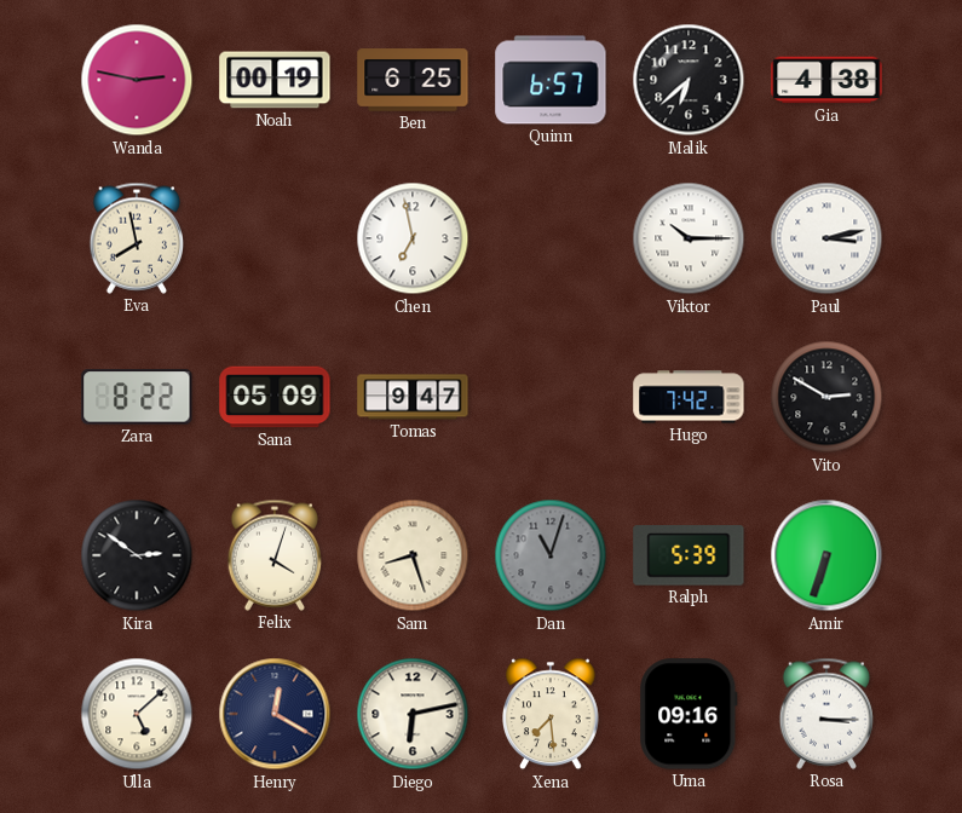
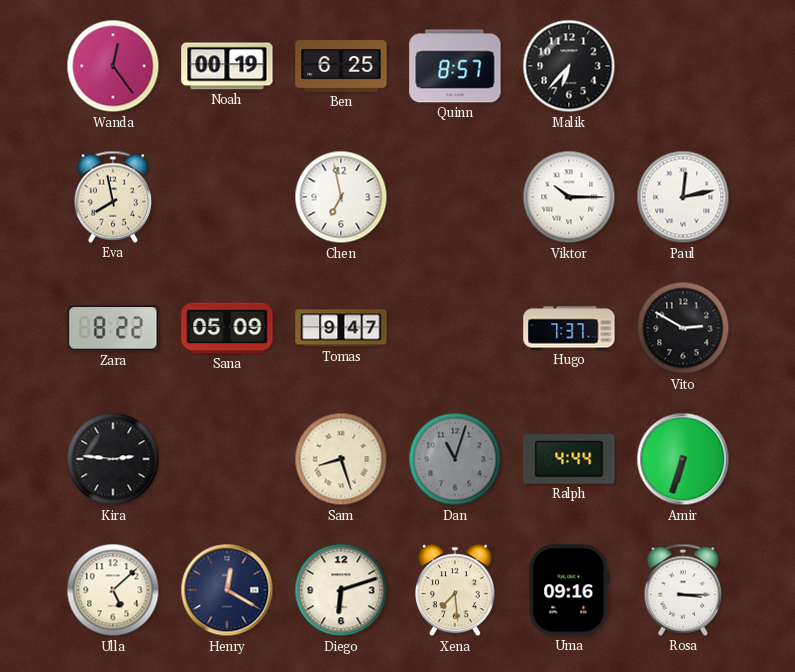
Wanda: 2:47 -> 12:24
Quinn: 6:57 -> 8:57
Malik: 6:38 -> 6:37
Gia: 4:38 -> none
Paul: 3:13 -> 12:13
Hugo: 7:42 -> 7:37
Kira: 2:51 -> 2:46
Felix: 4:03 -> none
Ralph: 5:39 -> 4:44
Diego: 6:13 -> 6:12
